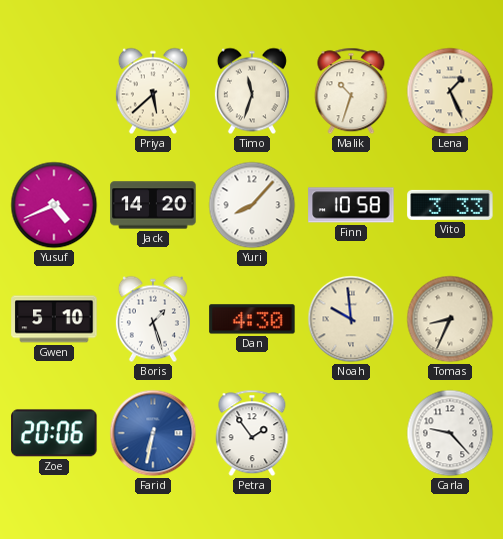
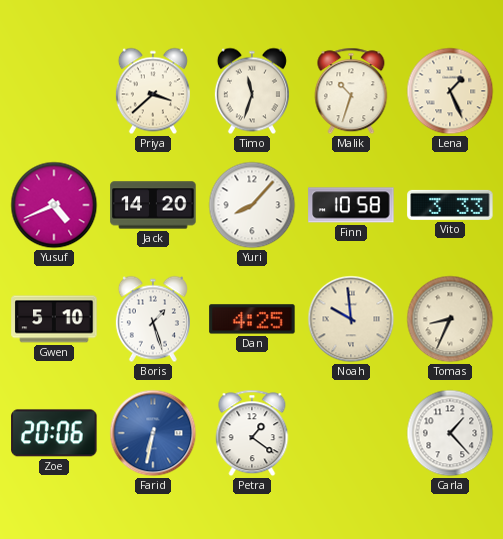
Priya: 5:38 -> 3:38
Dan: 4:30 -> 4:25
Petra: 1:54 -> 1:21
Carla: 9:23 -> 1:23
